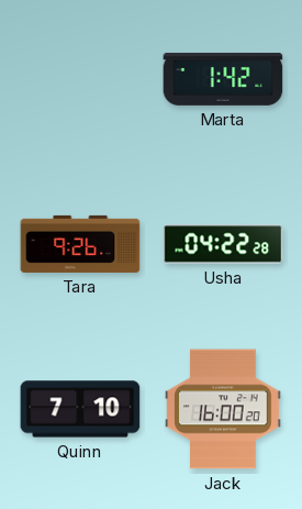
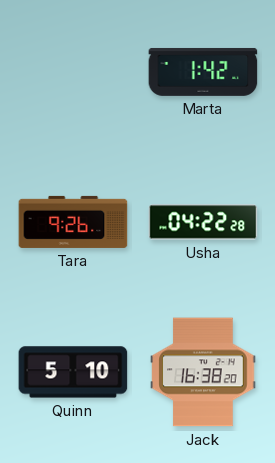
Quinn: 7:10 -> 5:10
Jack: 16:00 -> 16:38
